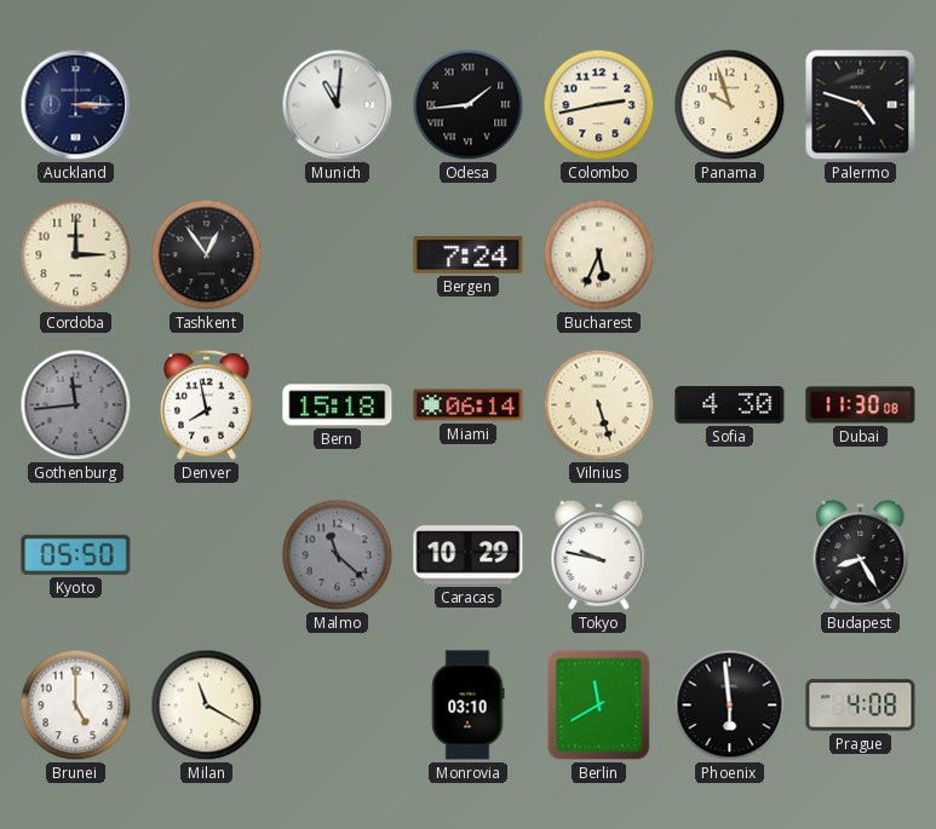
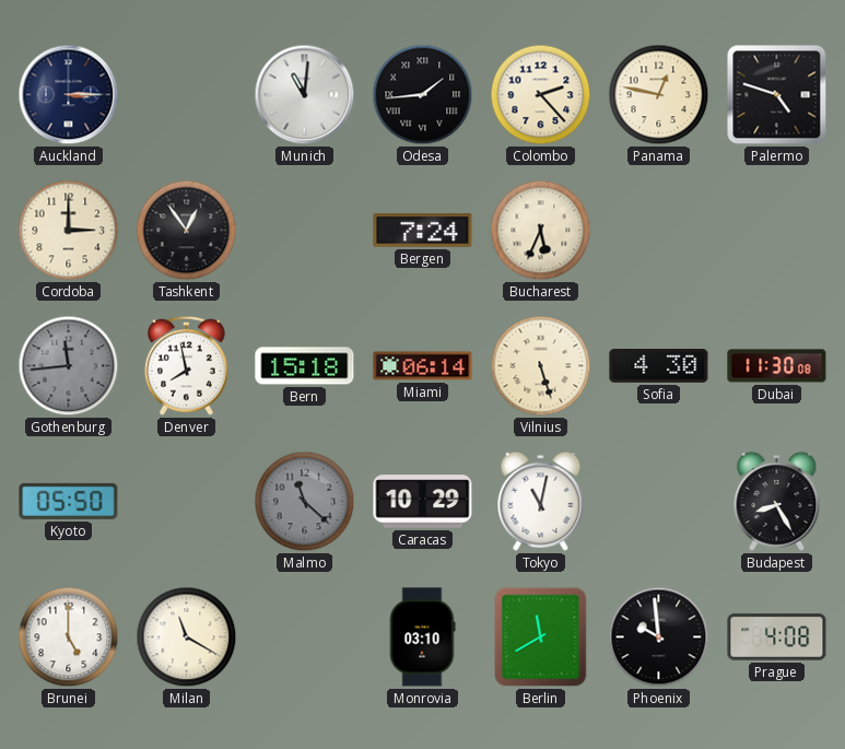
Colombo: 2:43 -> 2:23
Panama: 9:57 -> 12:47
Tokyo: 9:47 -> 11:02
Phoenix: 5:59 -> 9:59
